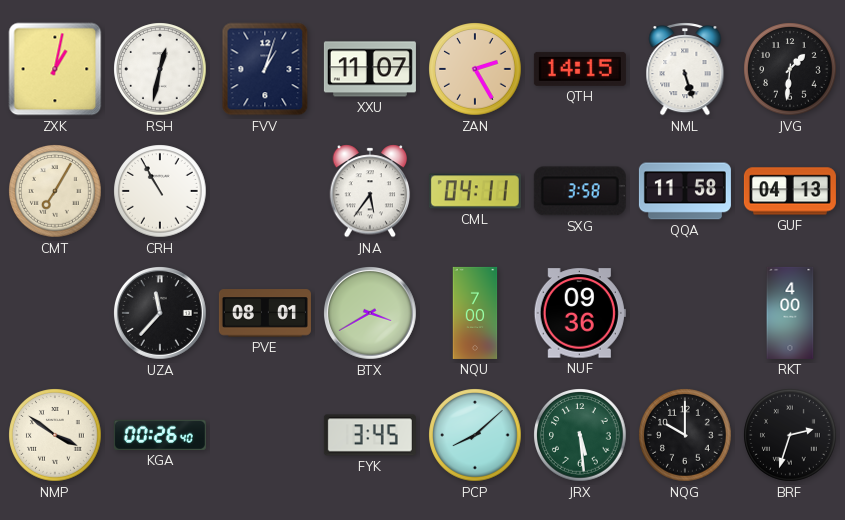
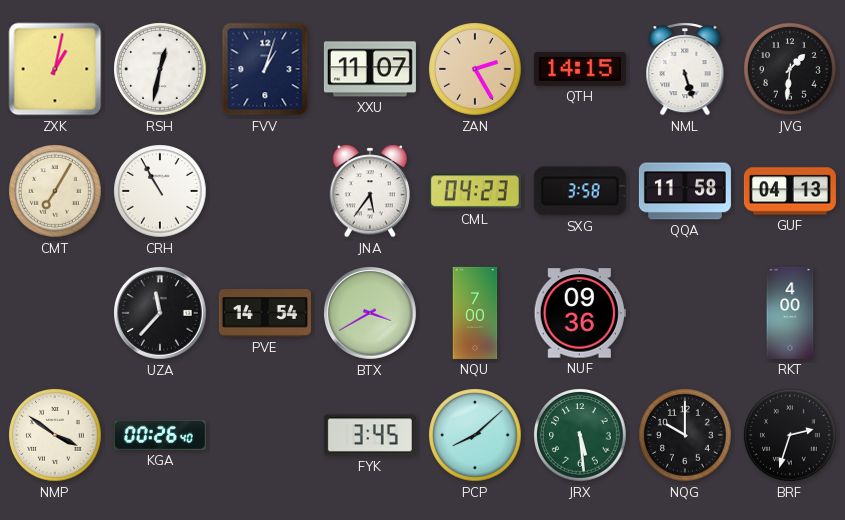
CML: 04:11 -> 04:23
PVE: 08:01 -> 14:54
